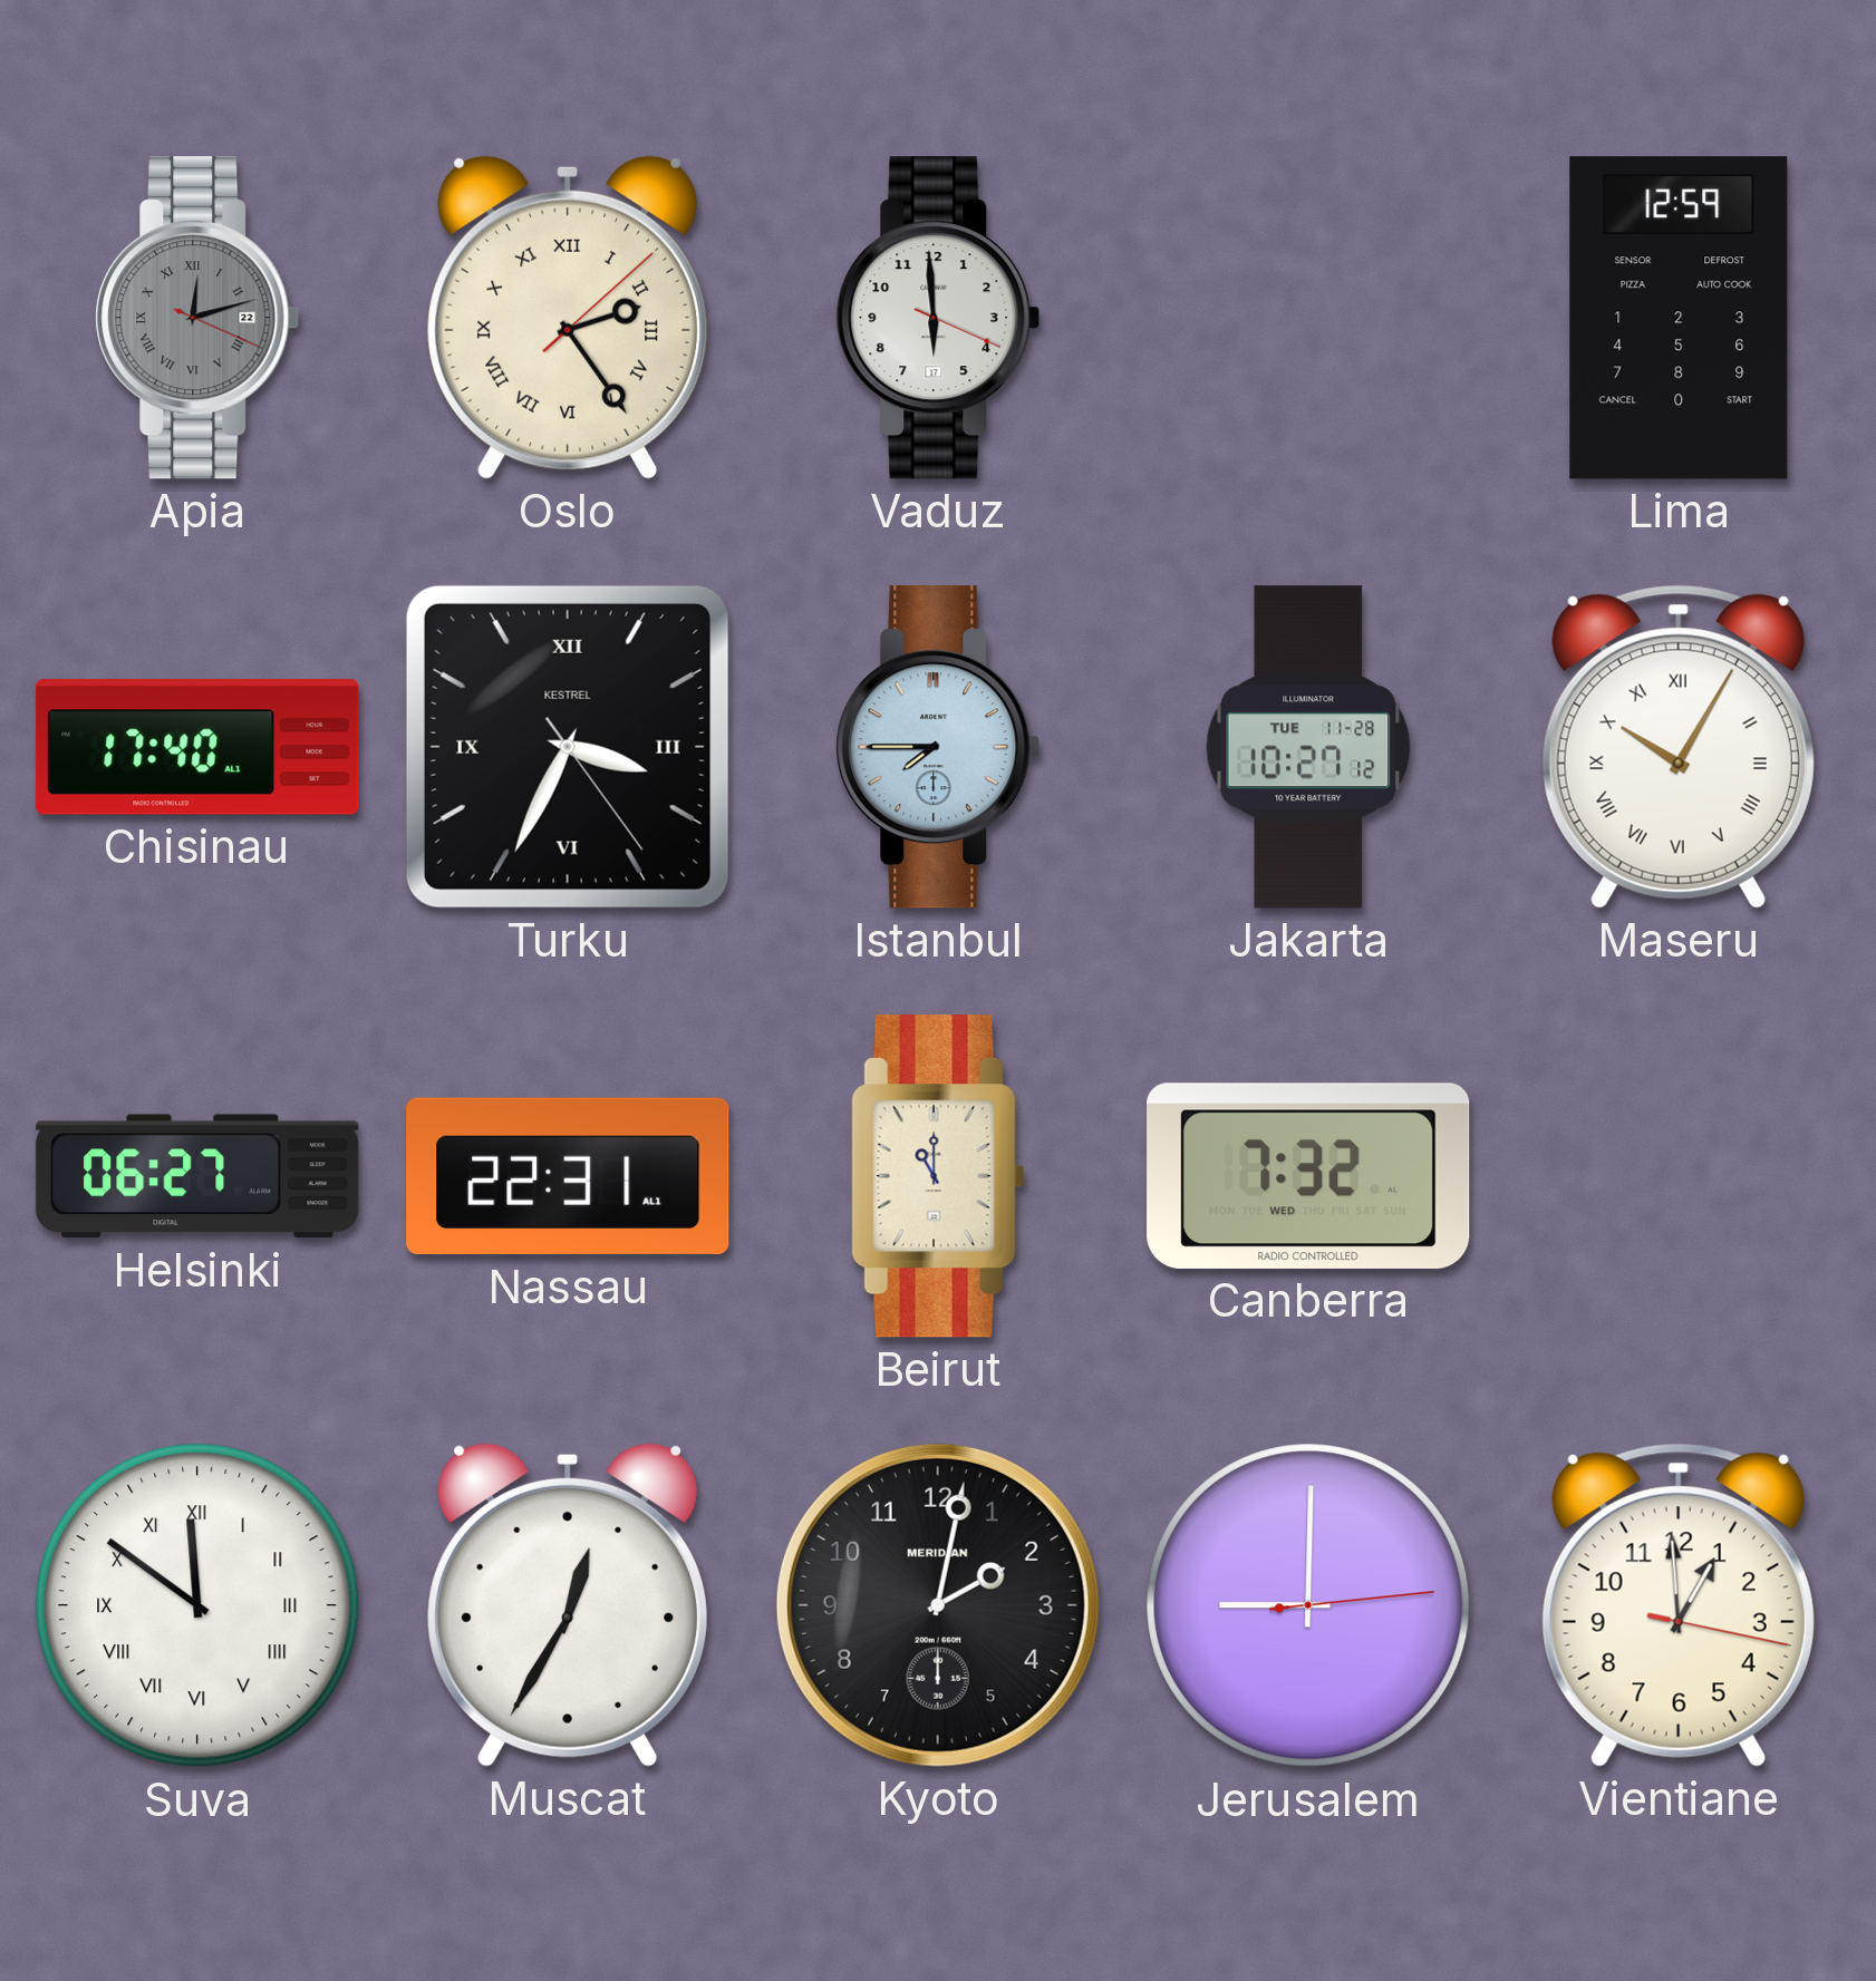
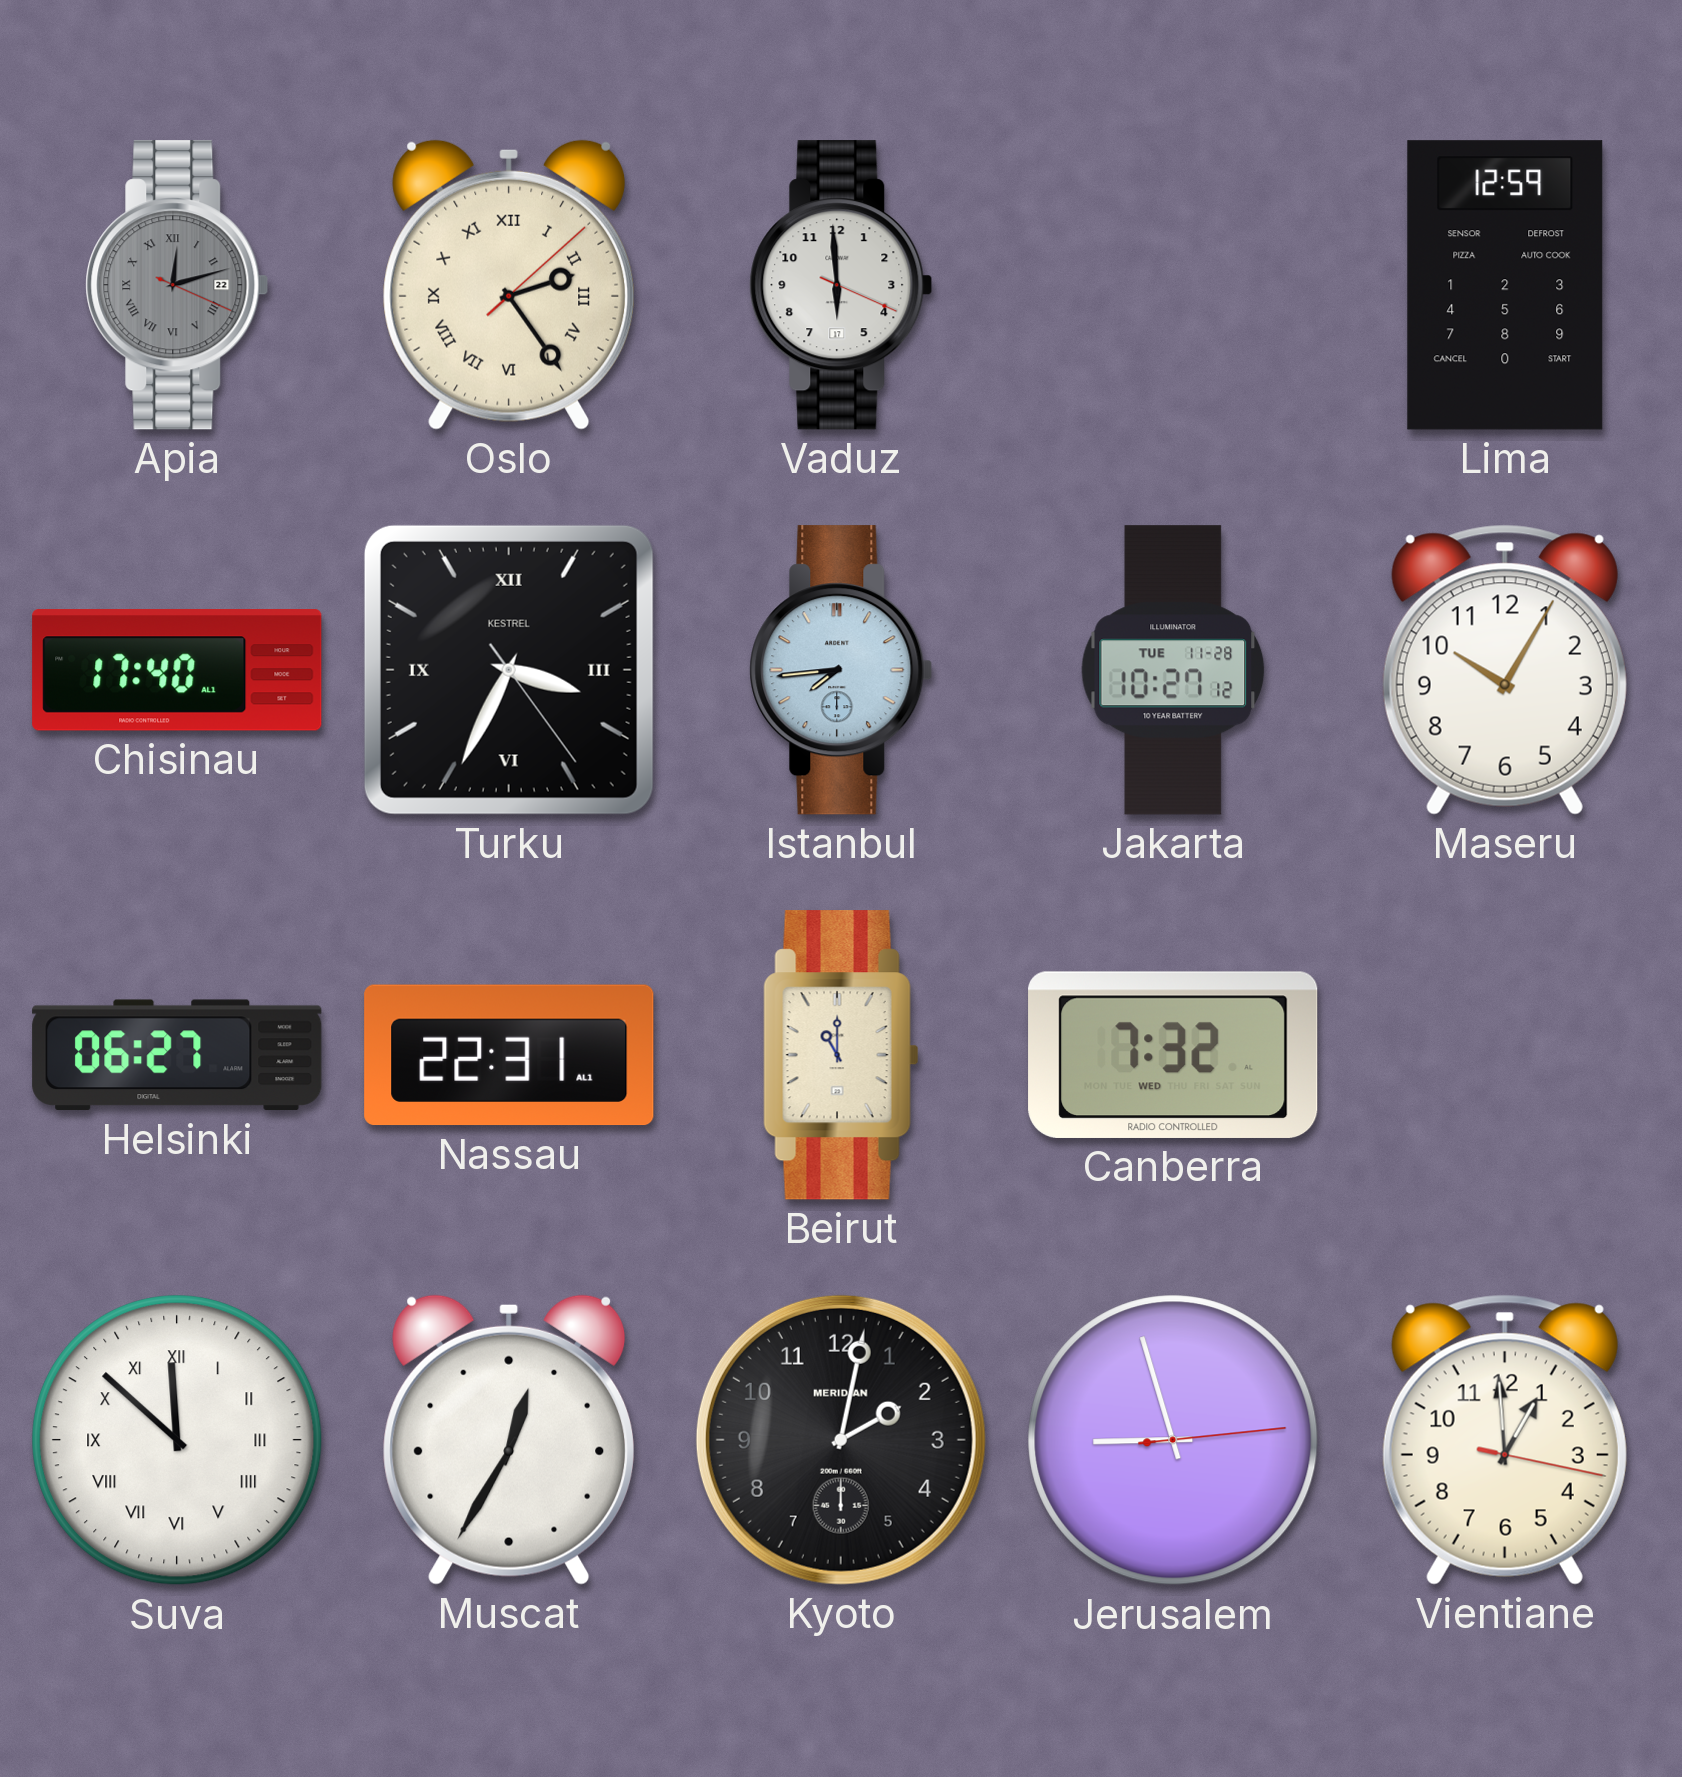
Istanbul: 7:45 -> 7:44
Maseru numerals: Roman -> Arabic
Suva: 11:51 -> 11:52
Jerusalem: 9:00 -> 8:57
